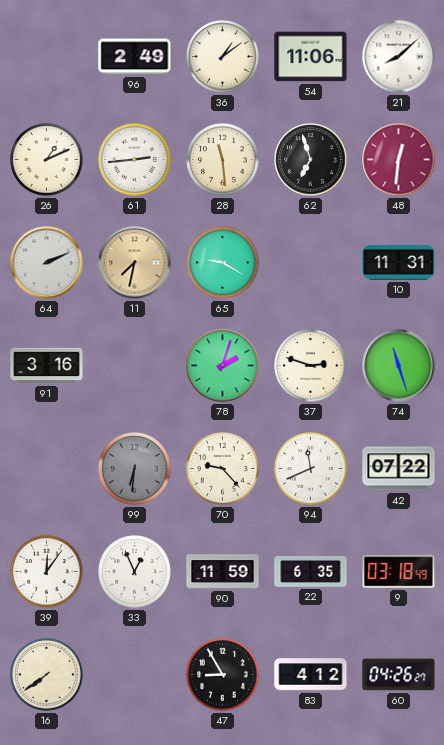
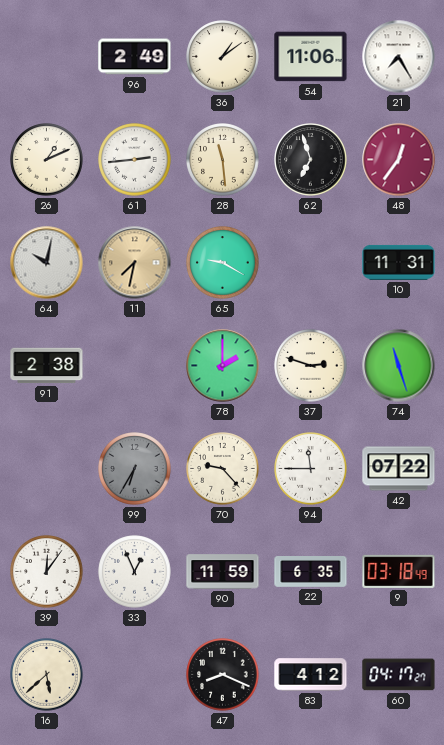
21: 8:08 -> 7:25
48: 12:31 -> 12:36
64: 2:11 -> 10:02
91: 3:16 -> 2:38
78: 2:03 -> 2:00
99: 6:31 -> 6:35
94: 11:41 -> 11:45
16: 7:39 -> 5:38
47: 8:55 -> 8:19
60: 04:26 -> 04:17
